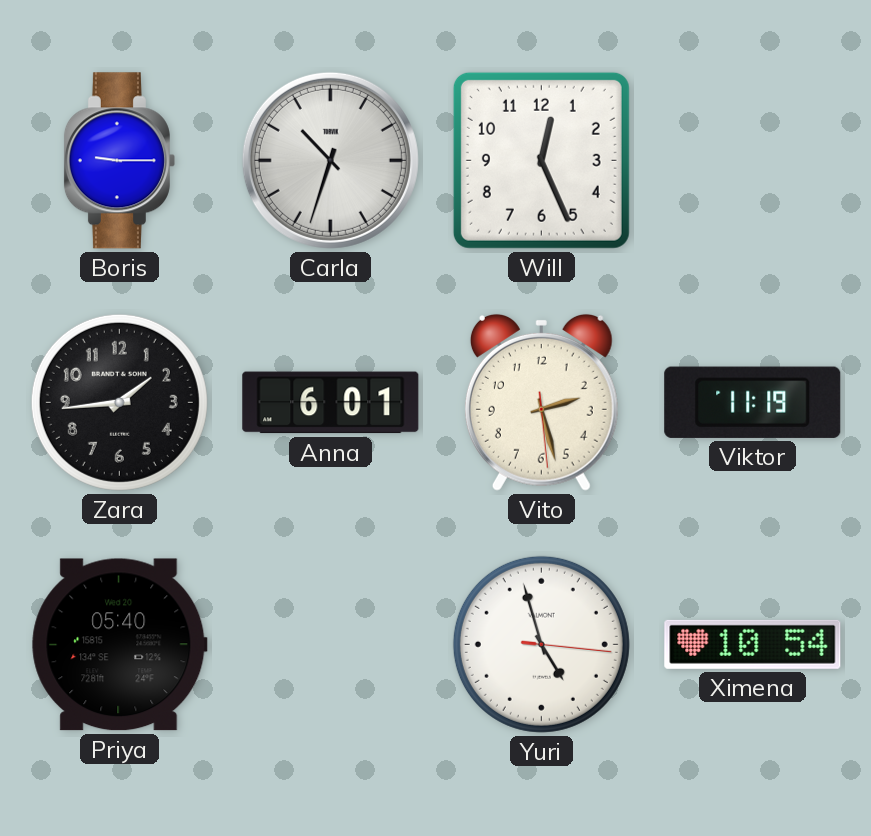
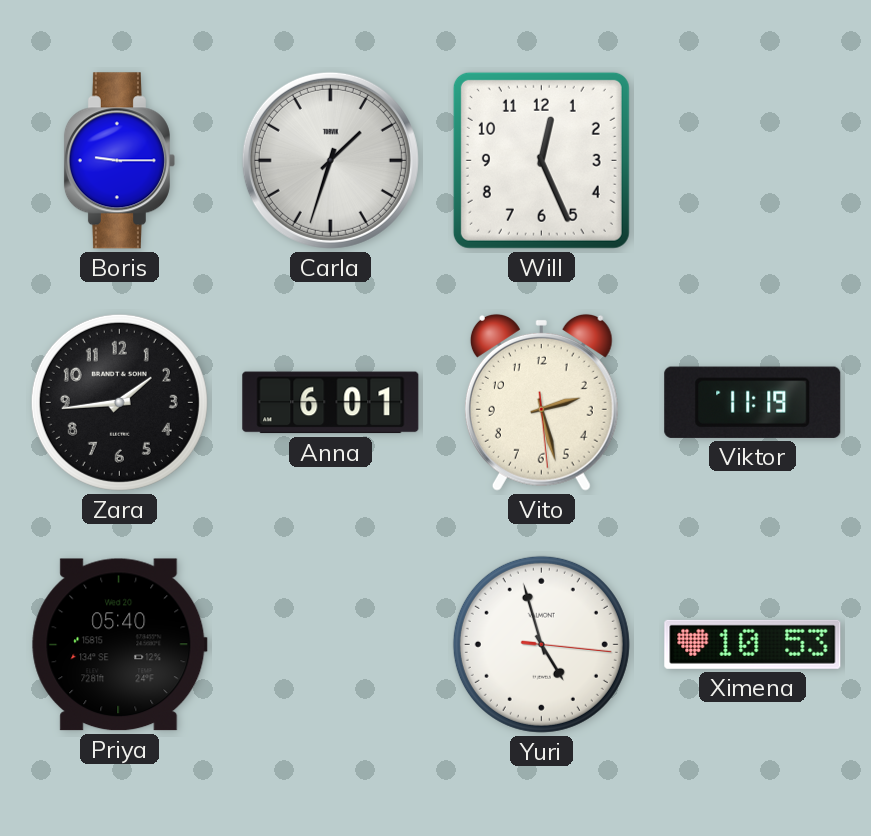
Carla: 10:33 -> 1:33
Ximena: 10:54 -> 10:53
